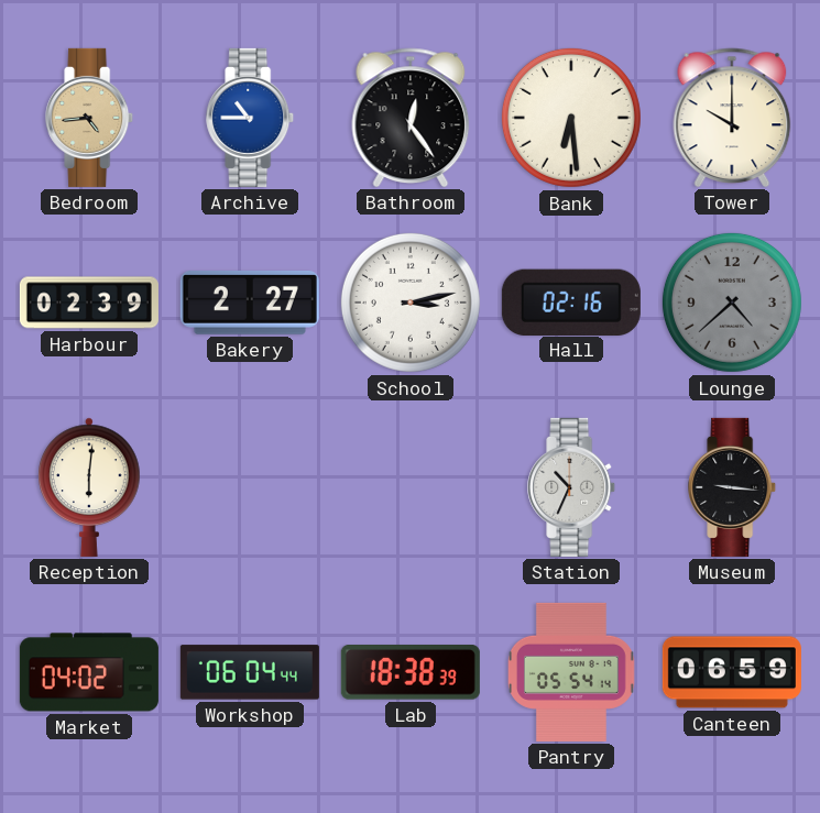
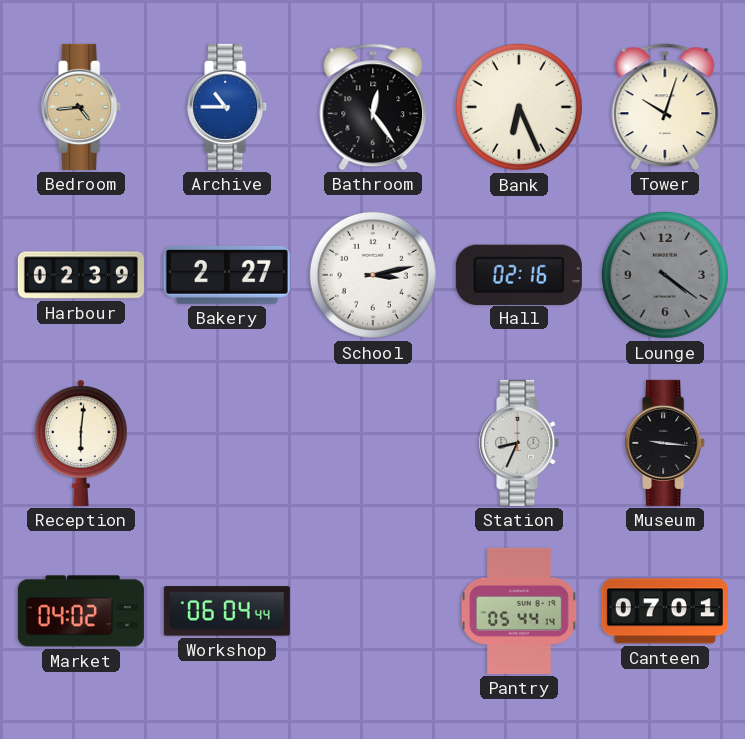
Bank: 6:29 -> 6:26
Tower: 10:00 -> 10:03
Lounge: 4:38 -> 4:21
Station: 10:34 -> 8:34
Lab: 18:38 -> none
Pantry: 05:54 -> 05:44
Canteen: 06:59 -> 07:01
